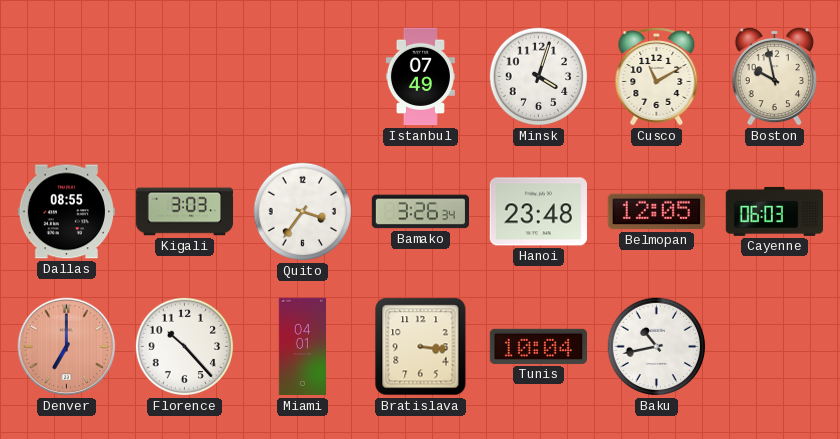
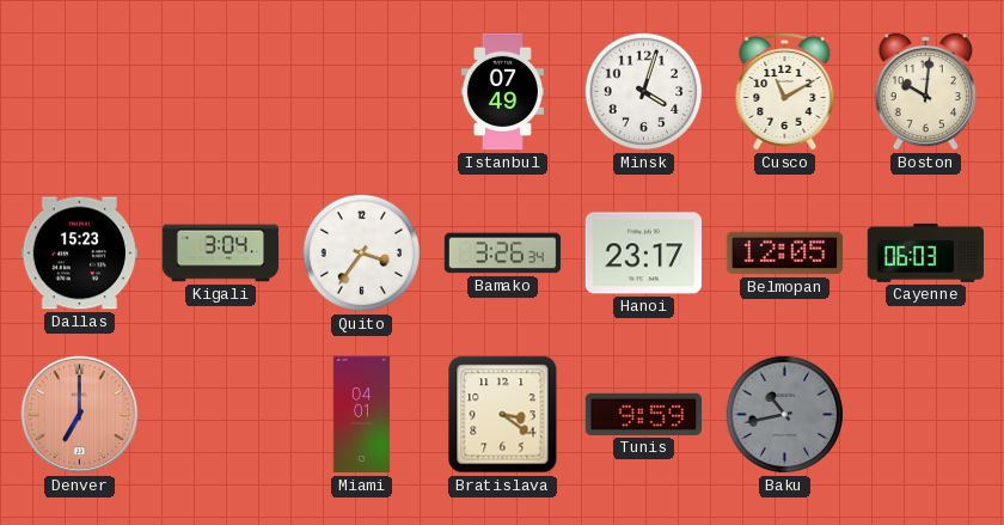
Boston: 9:58 -> 10:01
Dallas: 08:55 -> 15:23
Kigali: 3:03 -> 3:04
Hanoi: 23:48 -> 23:17
Florence: 10:23 -> none
Bratislava: 3:16 -> 3:21
Tunis: 10:04 -> 9:59
Baku dial: white -> grey
